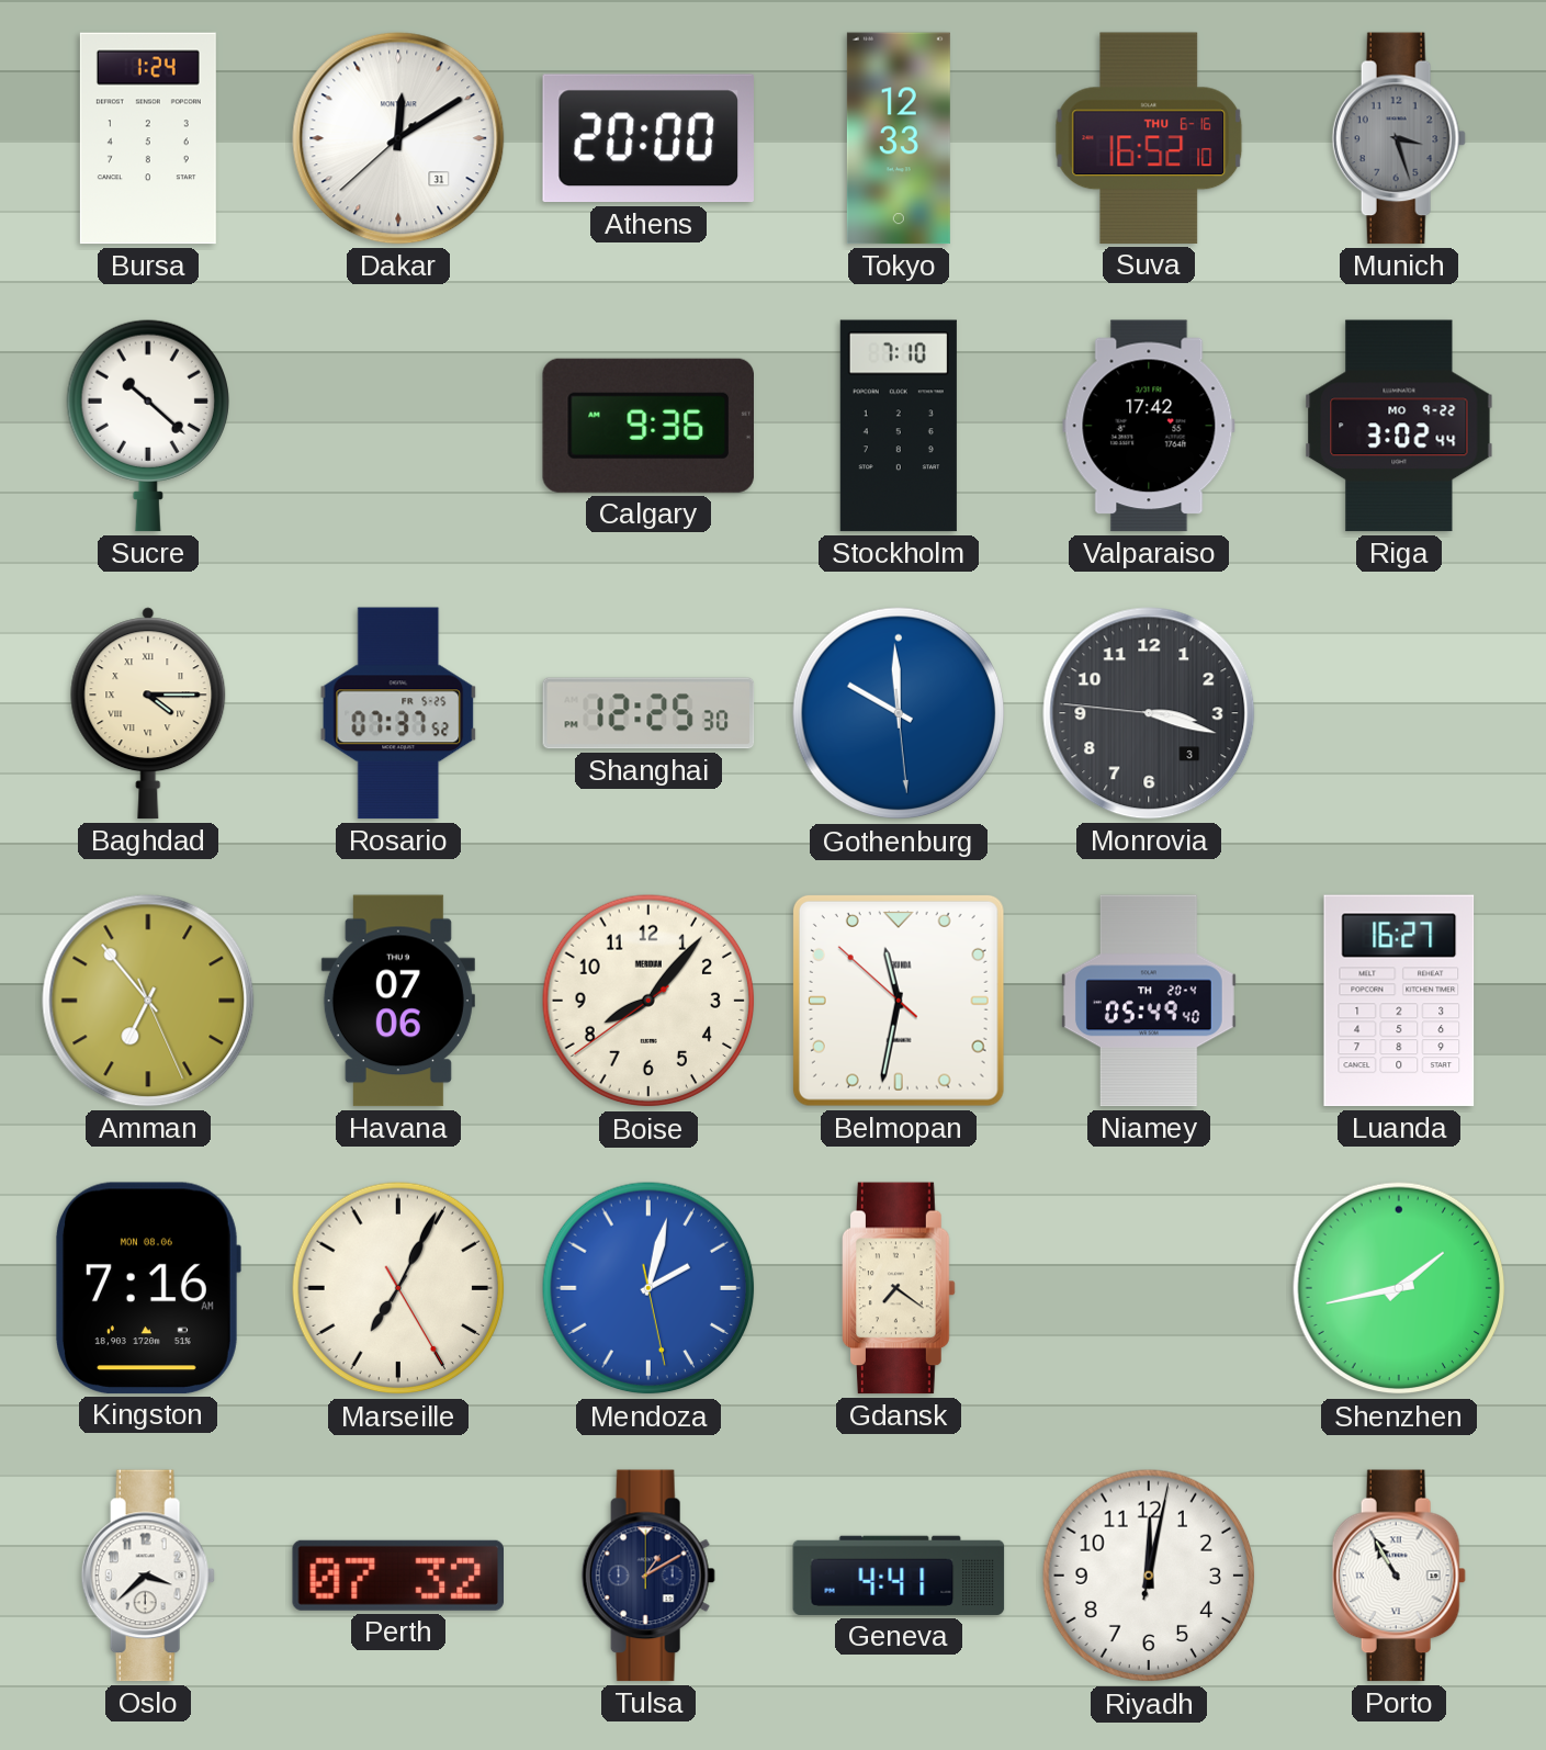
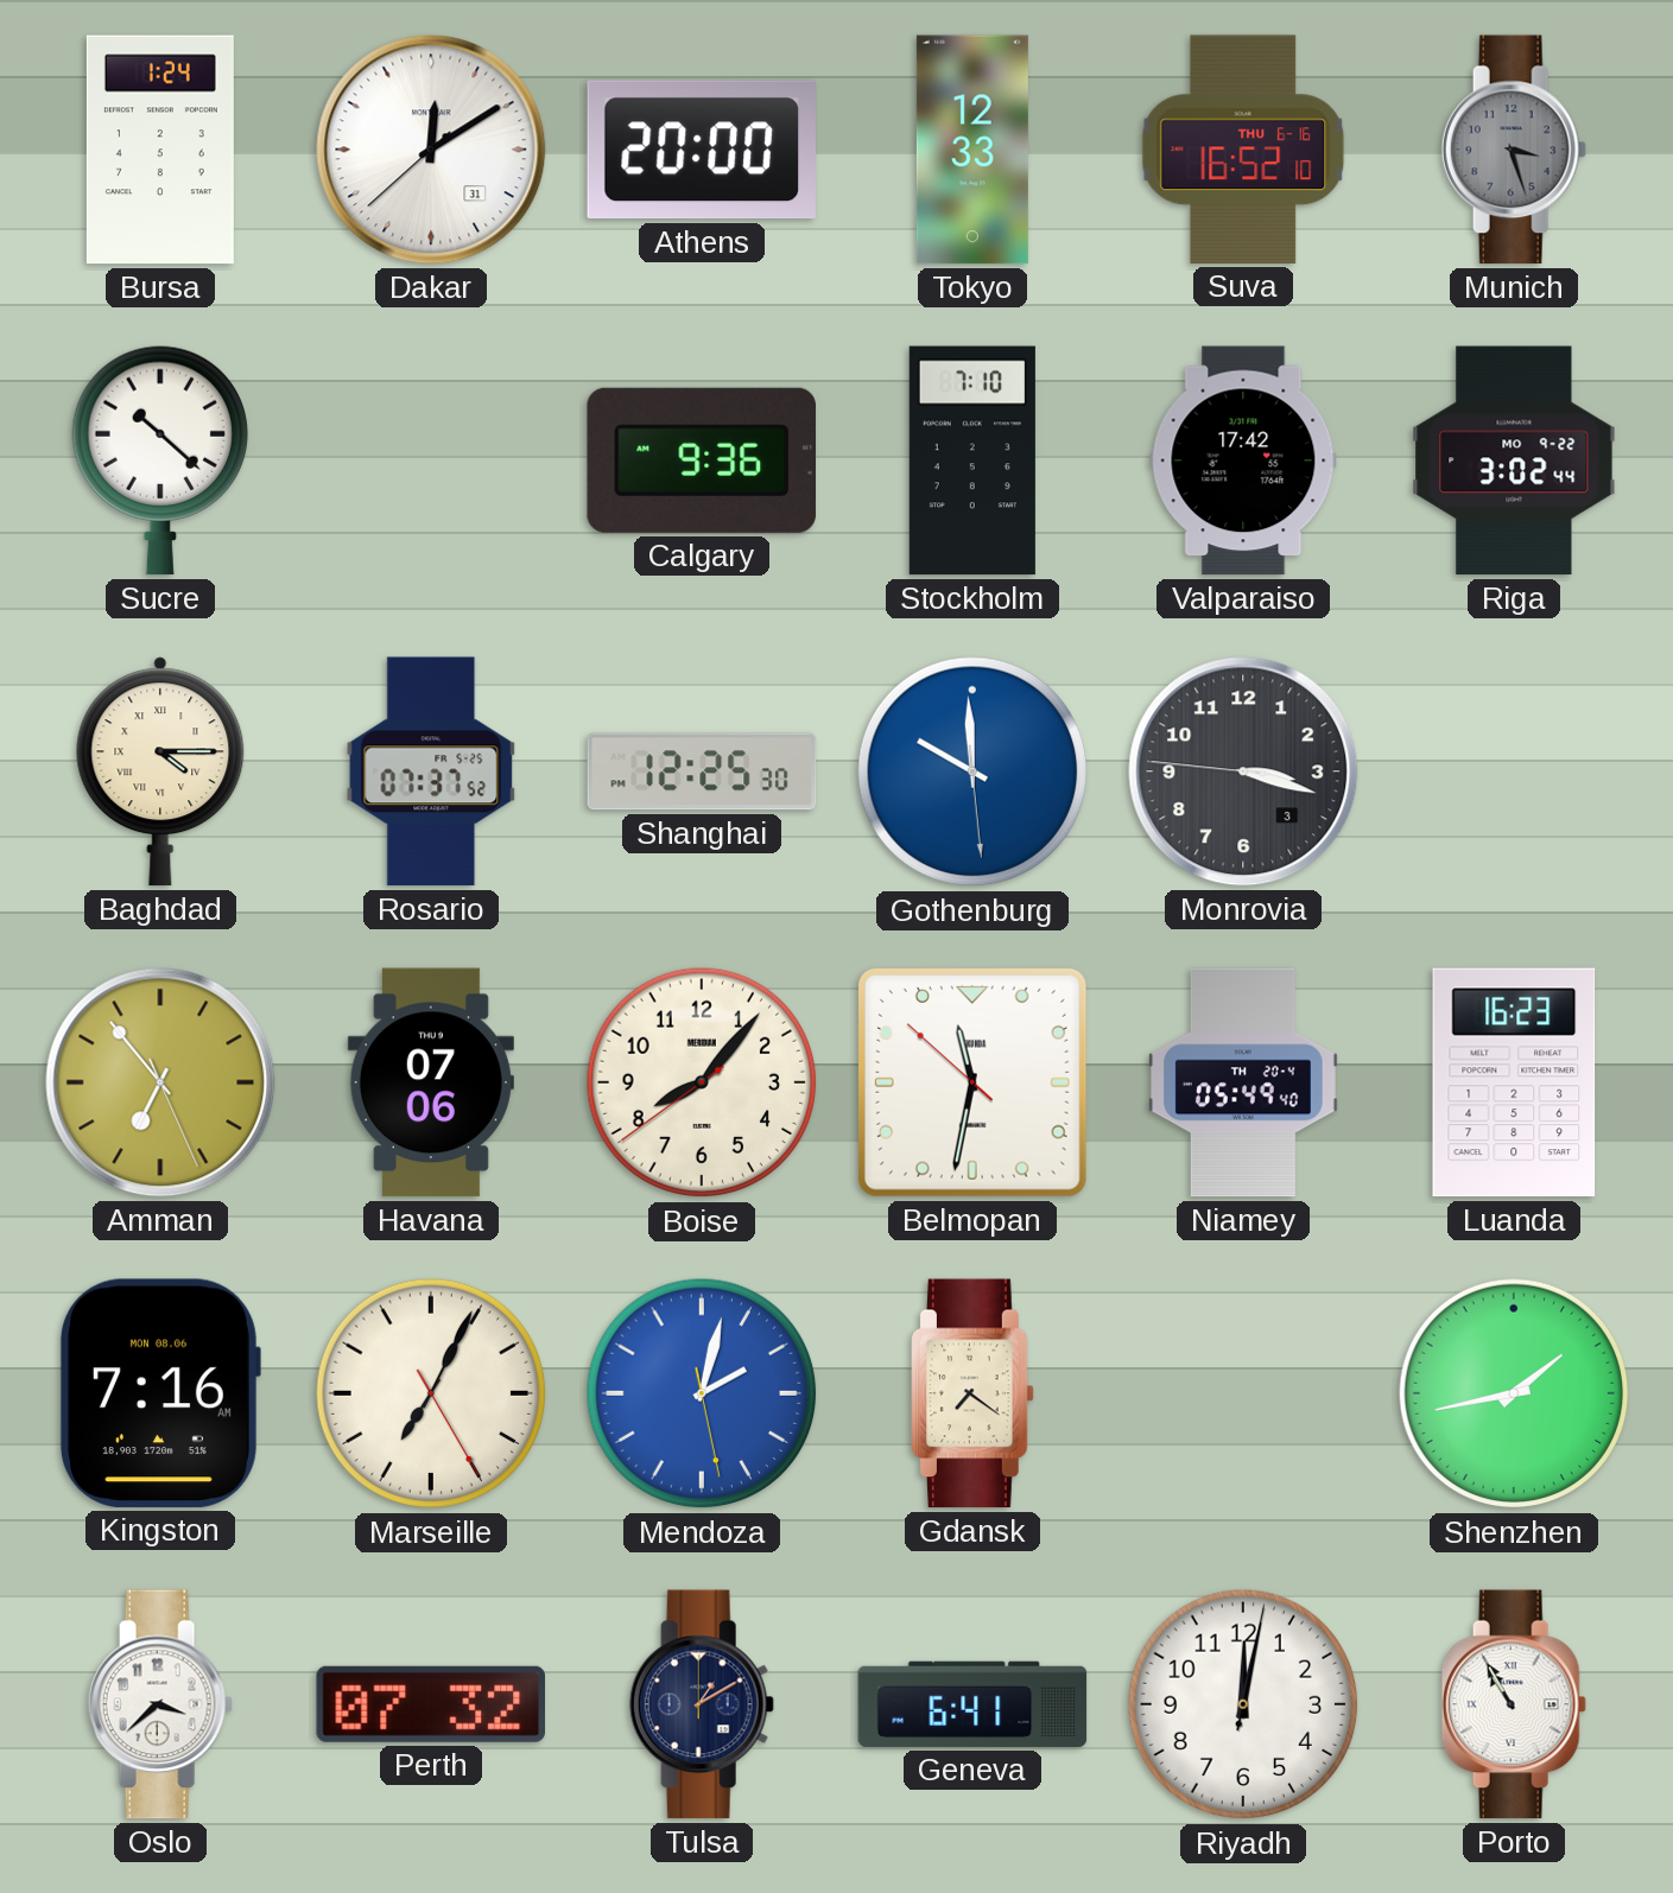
Luanda: 16:27 -> 16:23
Geneva: 4:41 -> 6:41
